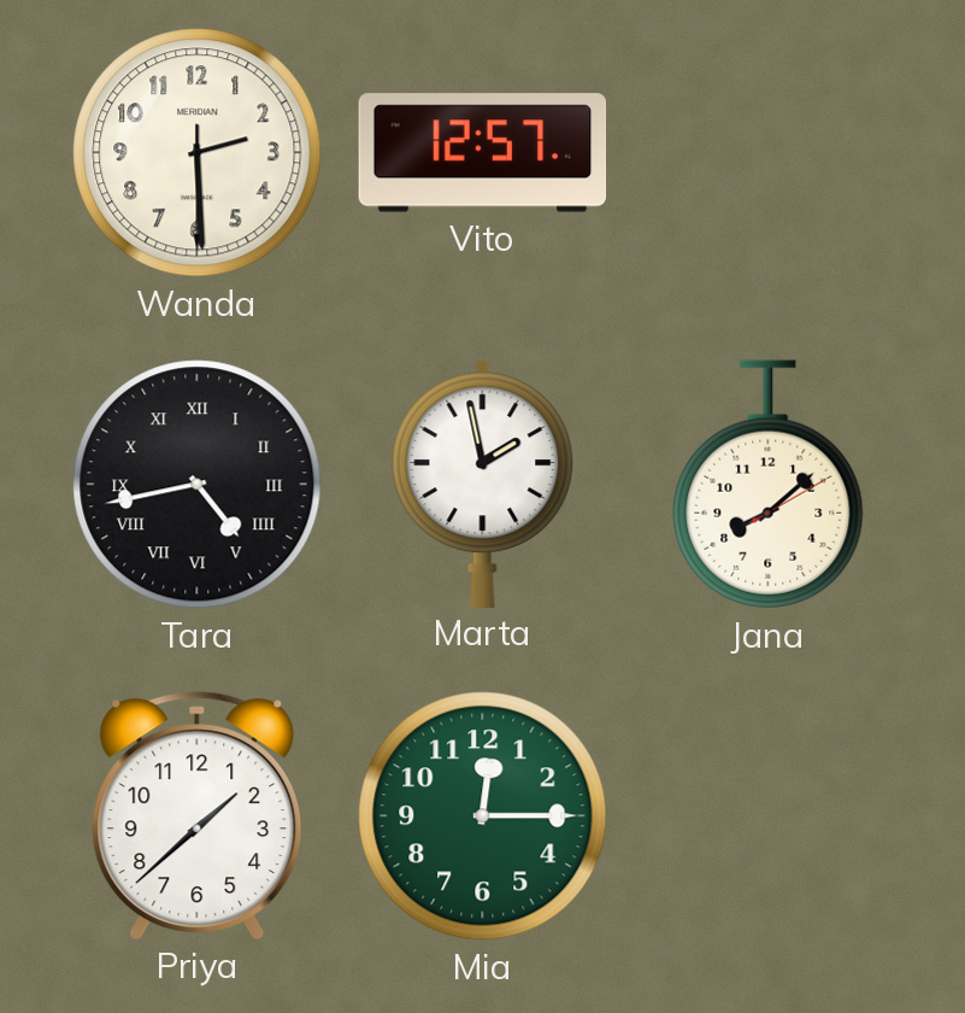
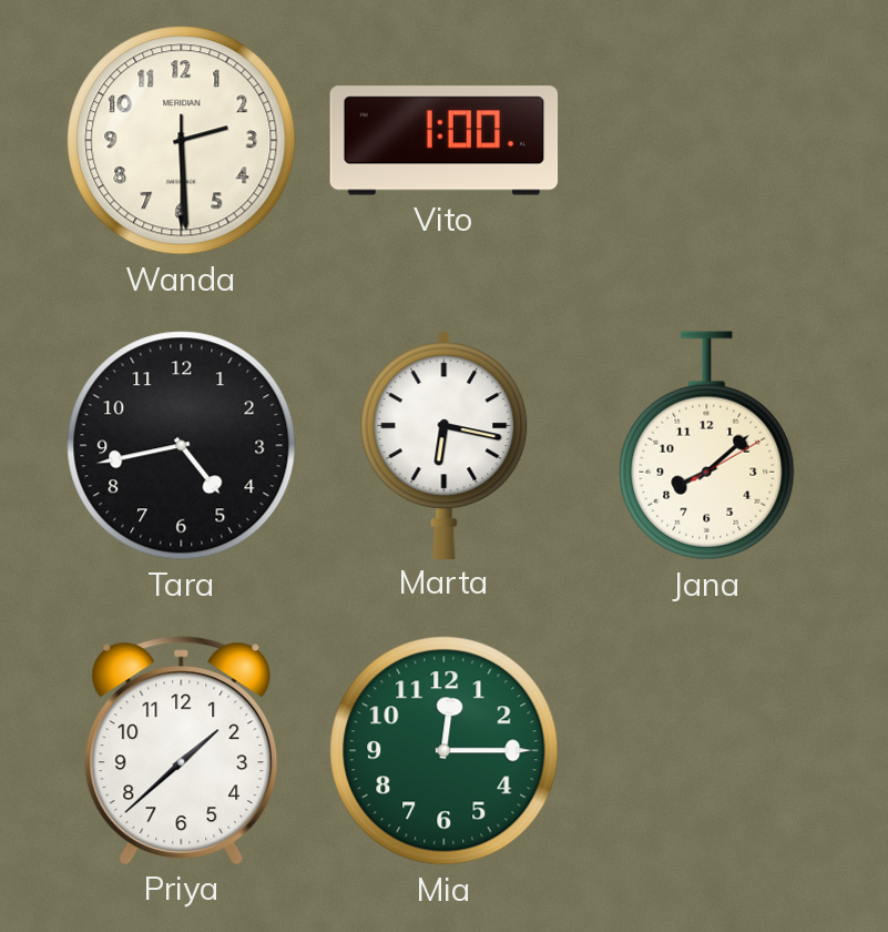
Vito: 12:57 -> 1:00
Tara numerals: Roman -> Arabic
Marta: 1:58 -> 6:17
